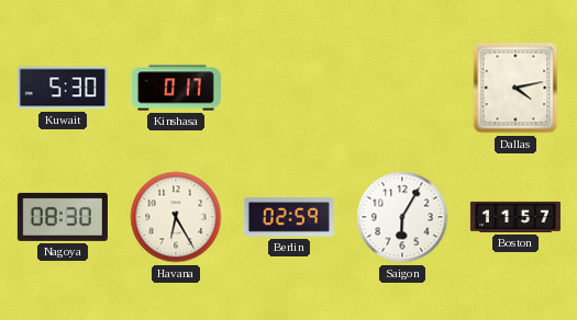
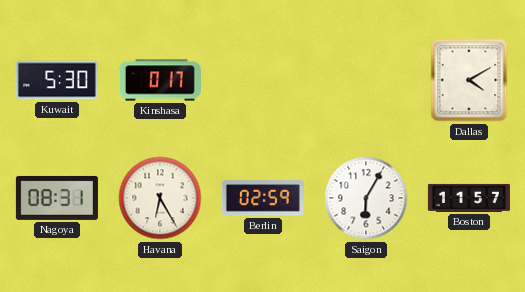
Dallas: 4:13 -> 4:10
Nagoya: 08:30 -> 08:31
